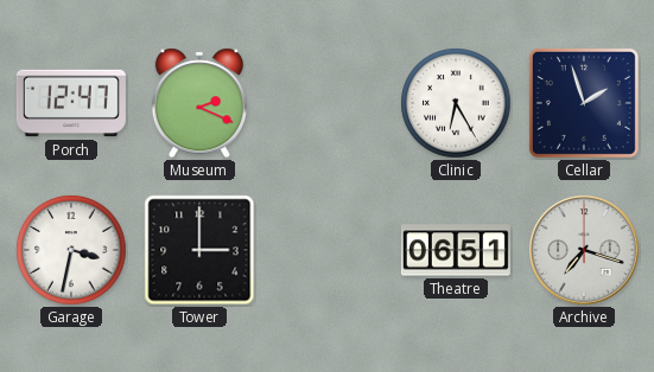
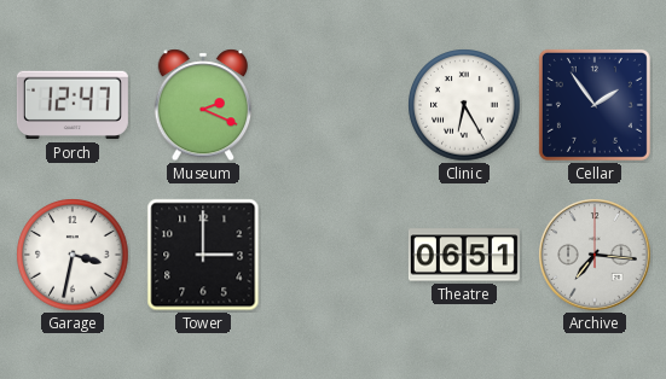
Cellar: 1:57 -> 1:54
Archive: 7:18 -> 7:16
